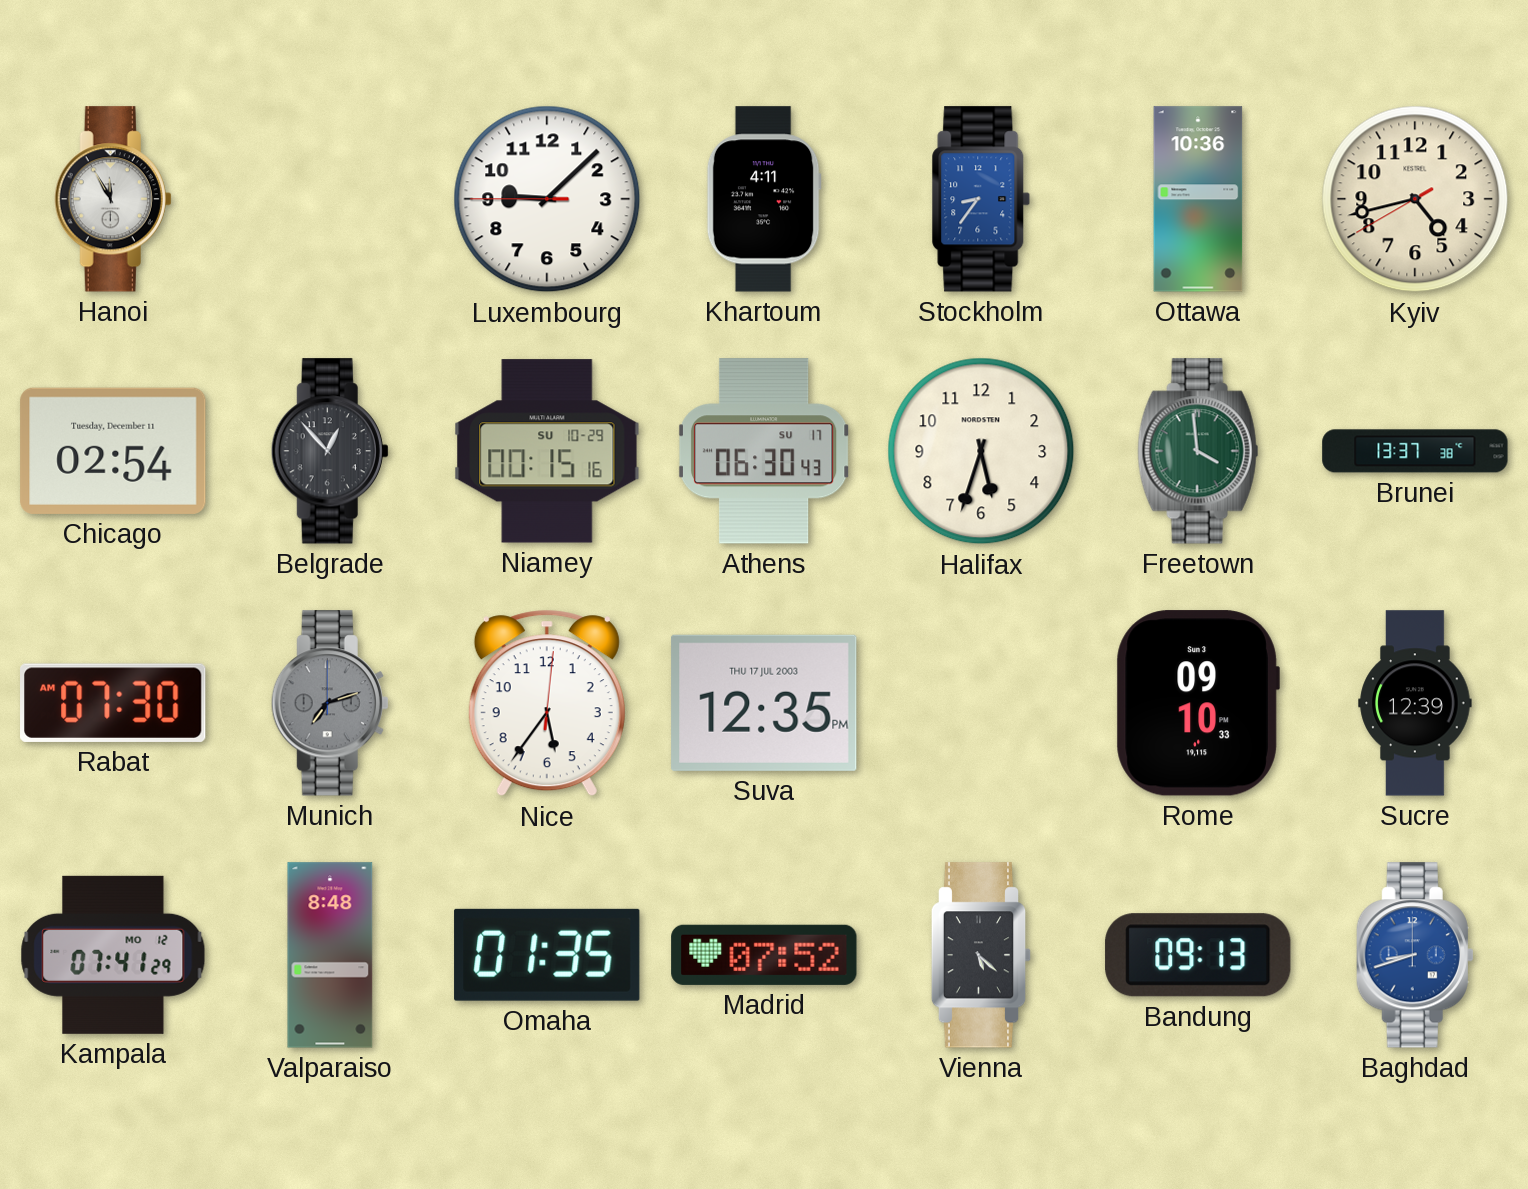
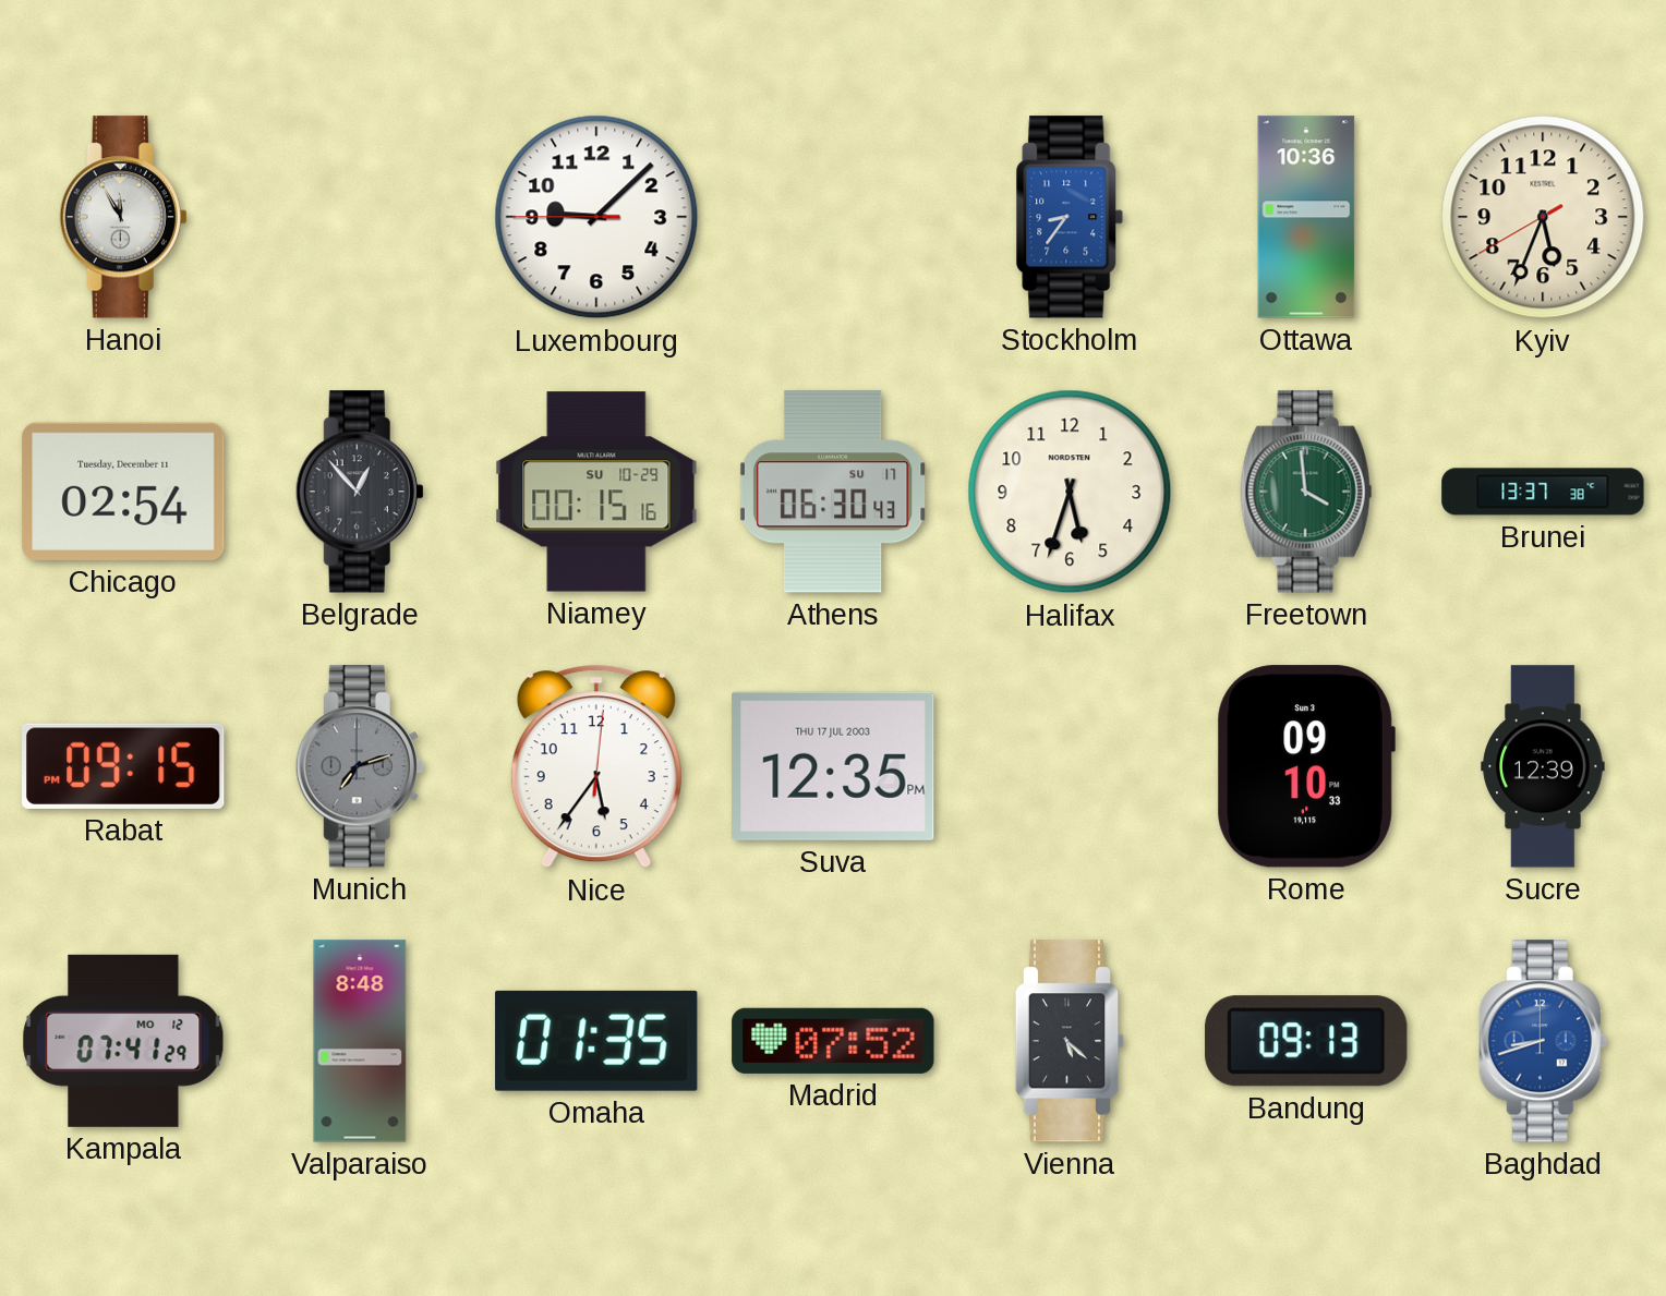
Khartoum: 4:11 -> none
Kyiv: 4:42 -> 5:33
Rabat: 07:30 -> 09:15
